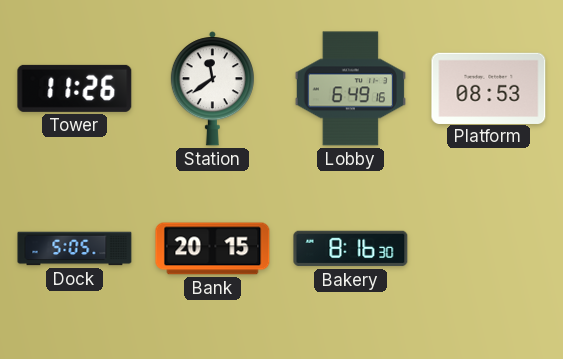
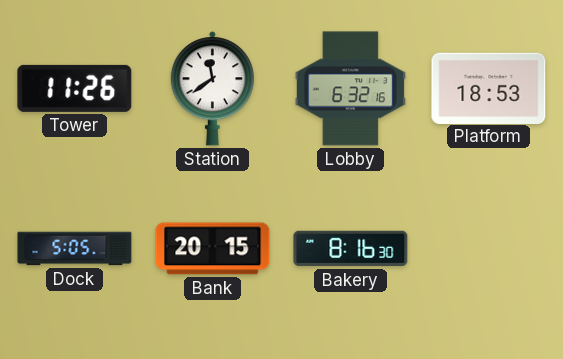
Lobby: 6:49 -> 6:32
Platform: 08:53 -> 18:53
